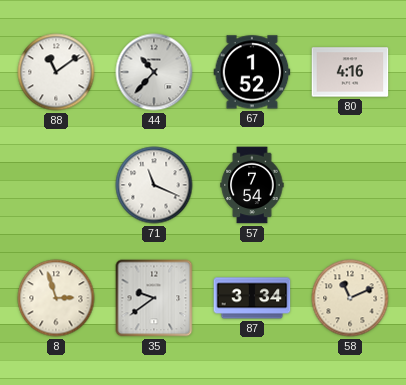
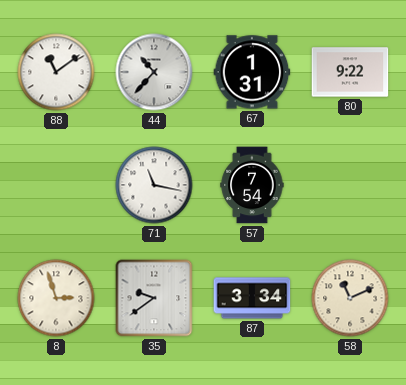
67: 1:52 -> 1:31
80: 4:16 -> 9:22
71: 11:19 -> 11:17
